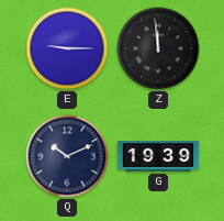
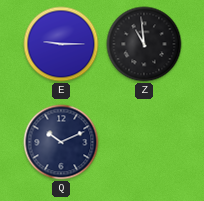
Z: 11:59 -> 10:59
G: 19:39 -> none
